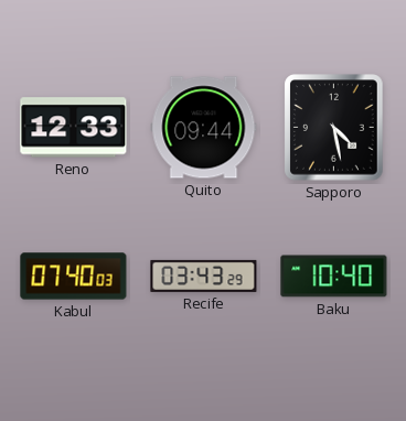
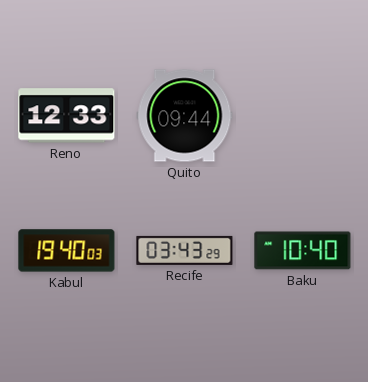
Sapporo: 4:28 -> none
Kabul: 07:40 -> 19:40
